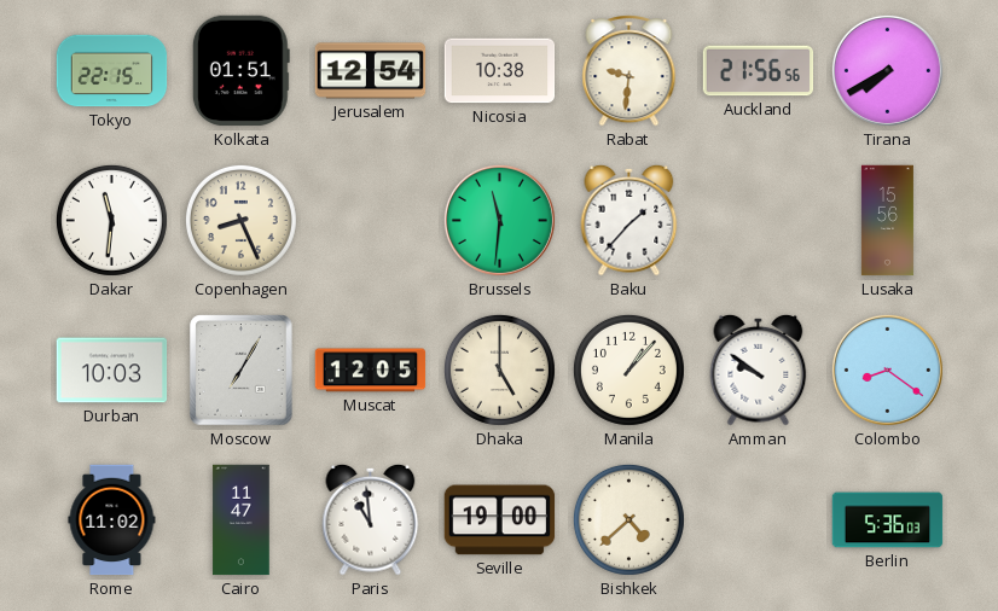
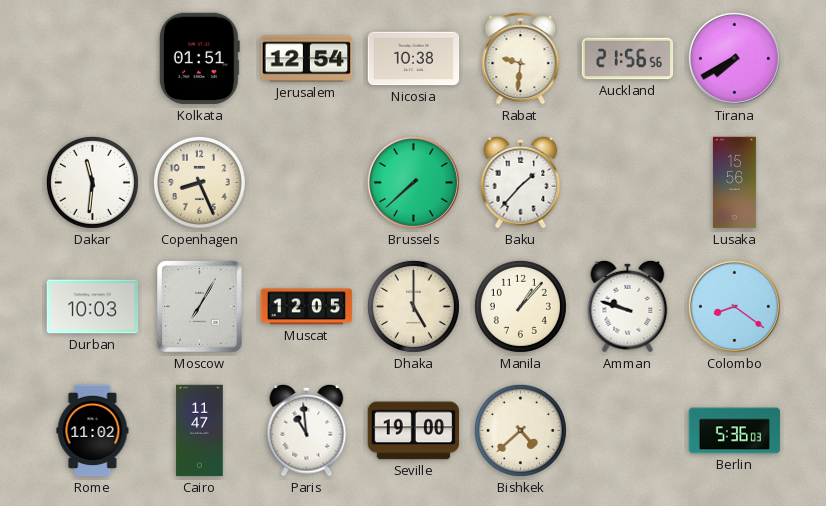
Tokyo: 22:15 -> none
Brussels: 11:31 -> 7:38
Amman: 9:51 -> 9:48
